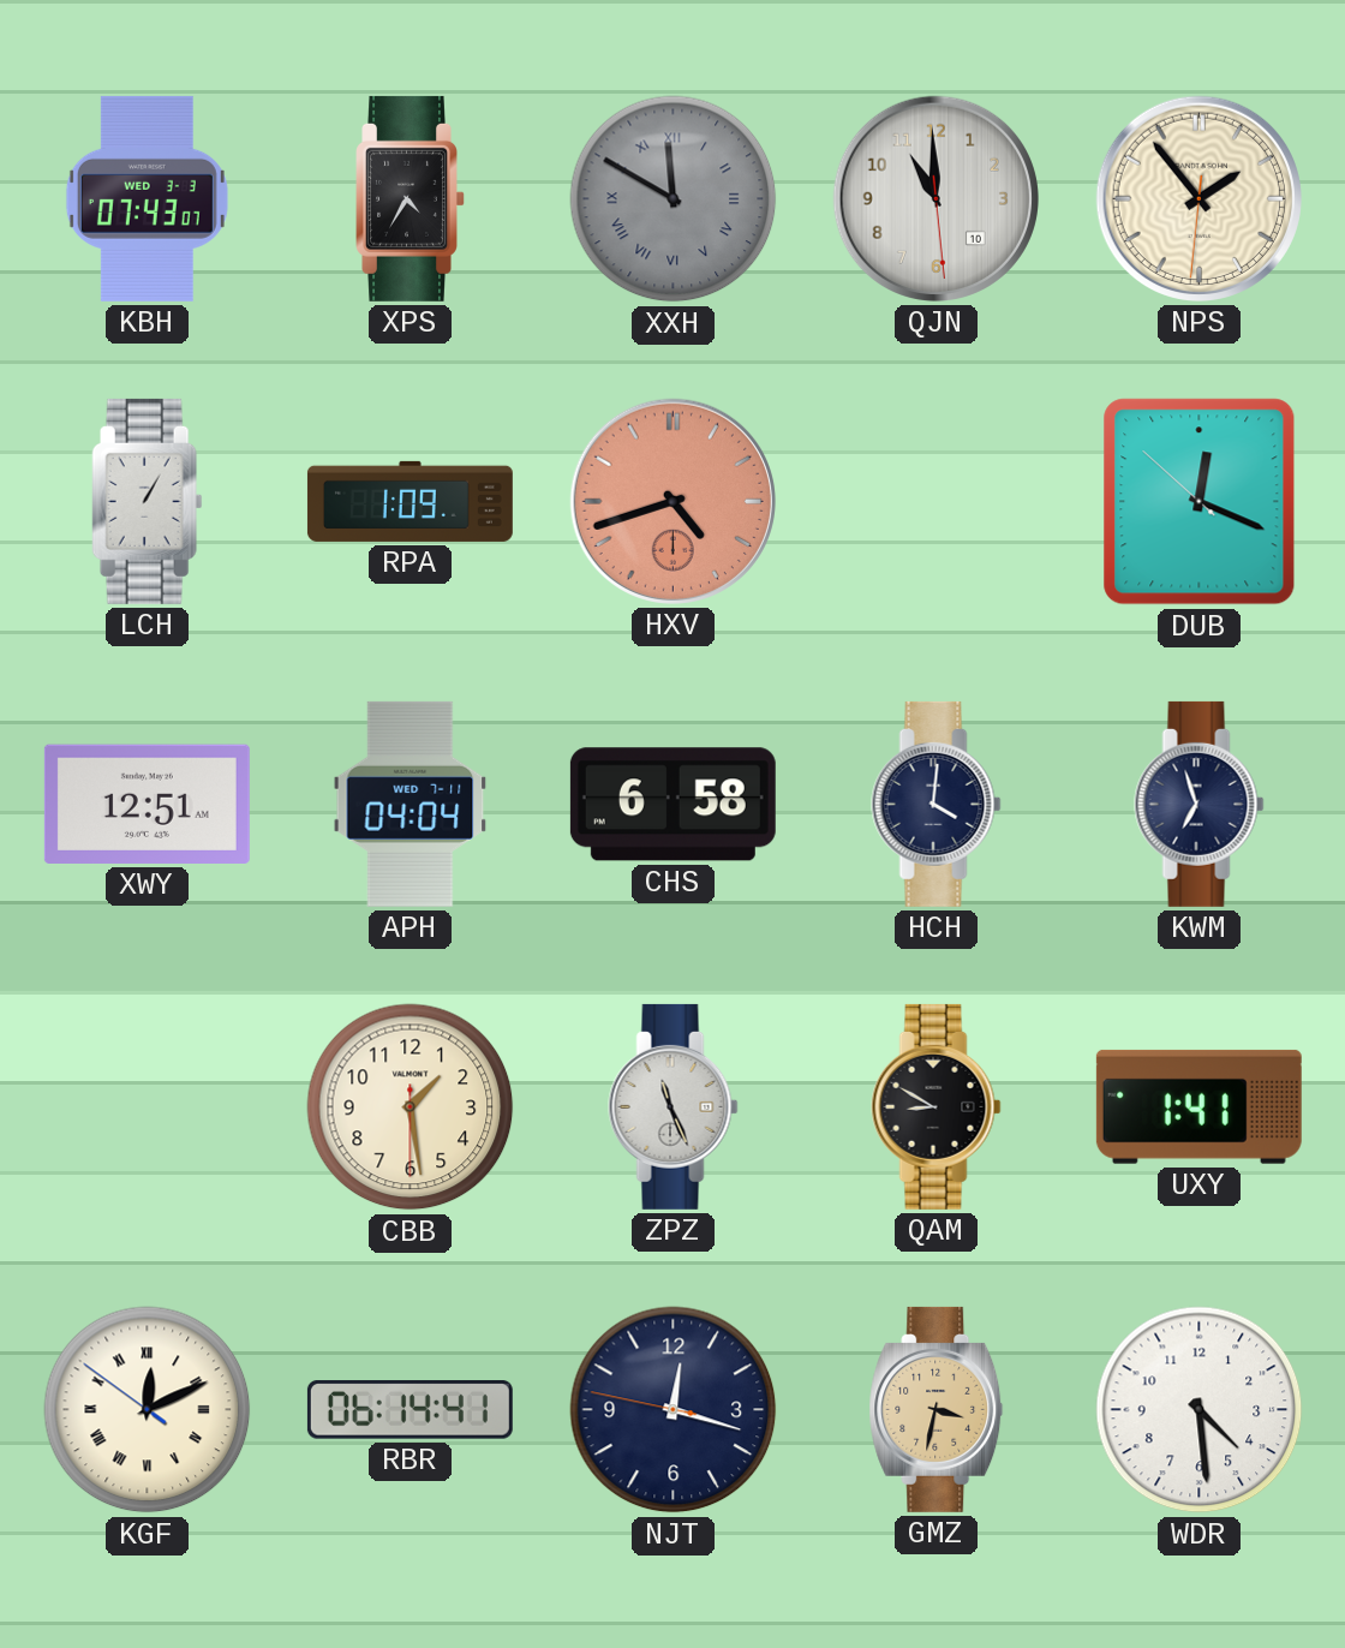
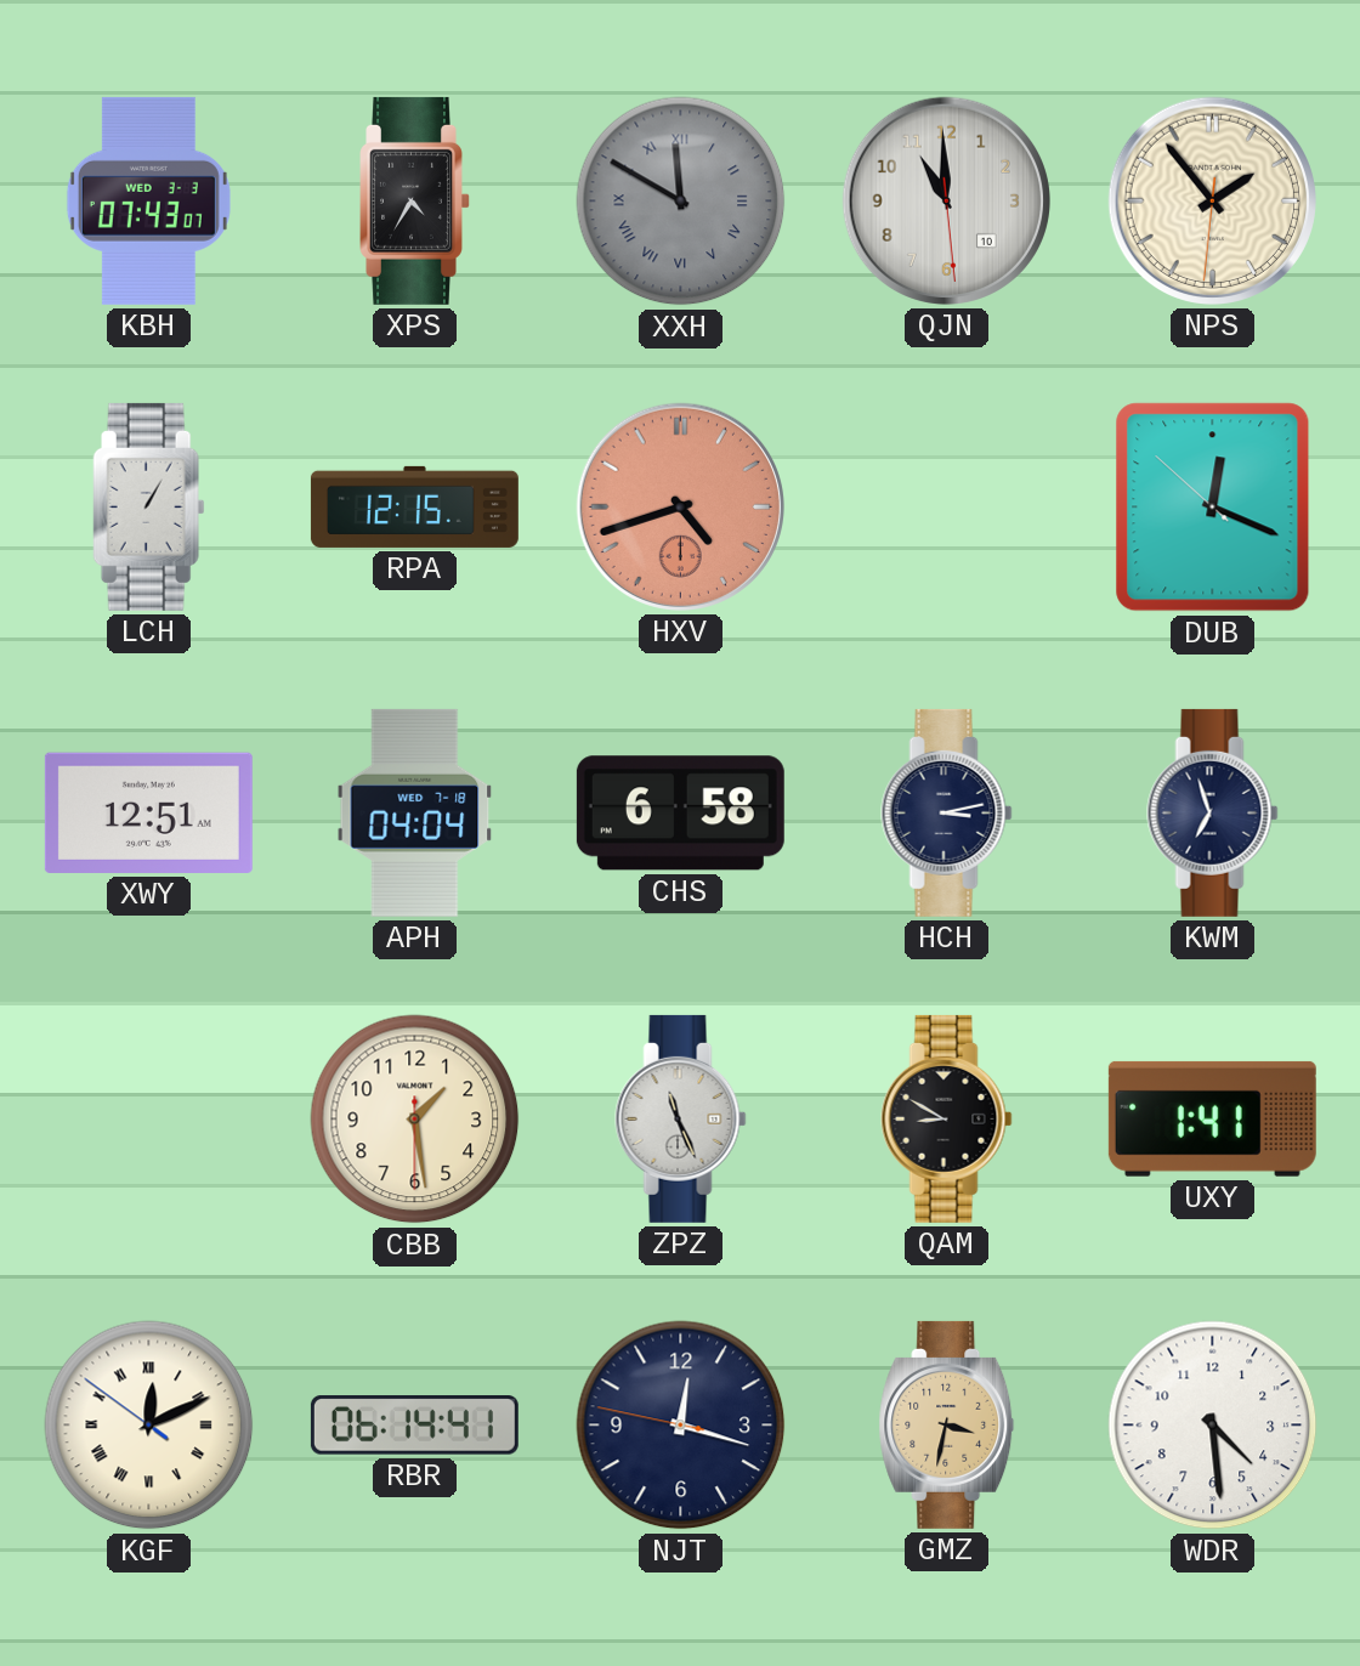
RPA: 1:09 -> 12:15
APH date: WED 7-11 -> WED 7-18
HCH: 4:01 -> 3:13
